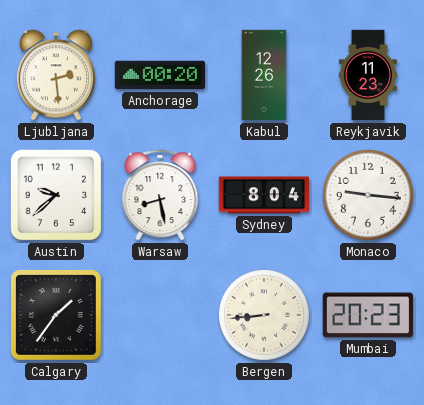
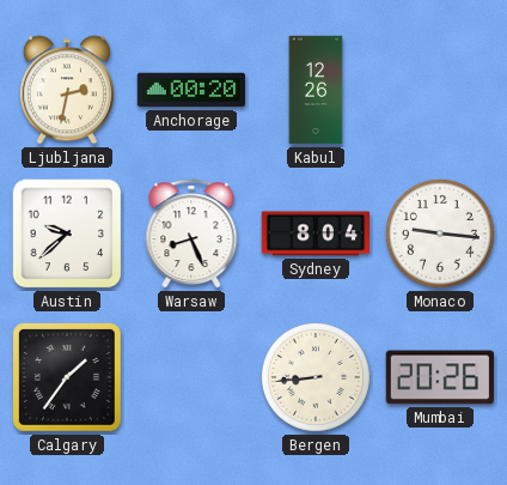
Ljubljana: 2:29 -> 2:32
Reykjavik: 11:23 -> none
Warsaw: 8:28 -> 8:26
Mumbai: 20:23 -> 20:26
